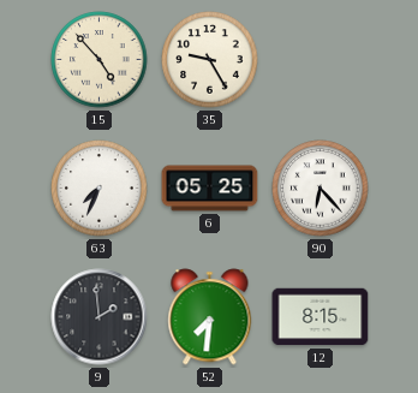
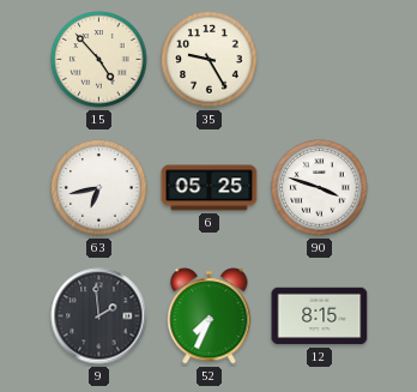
63: 7:34 -> 6:43
90: 6:23 -> 3:48
52: 7:31 -> 7:34
